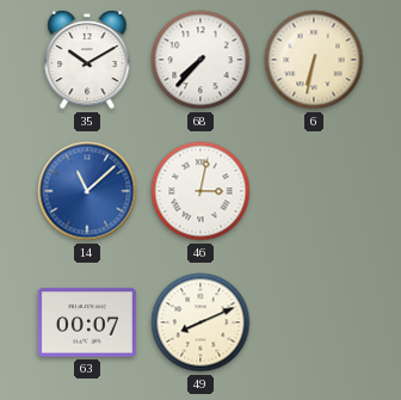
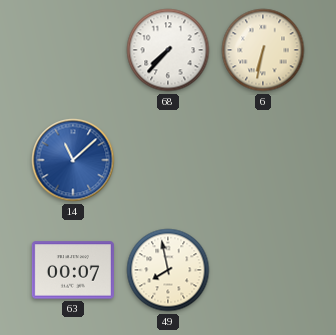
35: 10:10 -> none
46: 3:02 -> none
49: 8:11 -> 7:58
